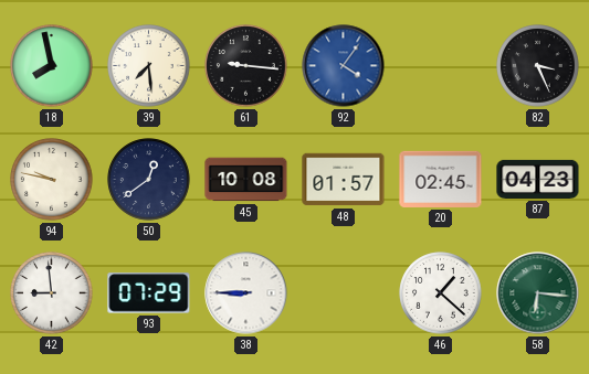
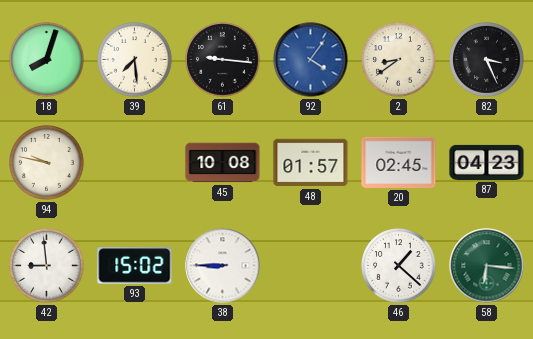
18: 7:58 -> 8:03
2: none -> 8:39
50: 12:39 -> none
93: 07:29 -> 15:02
